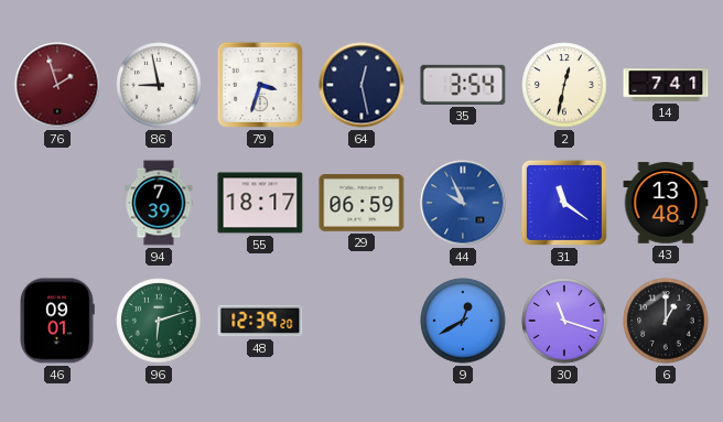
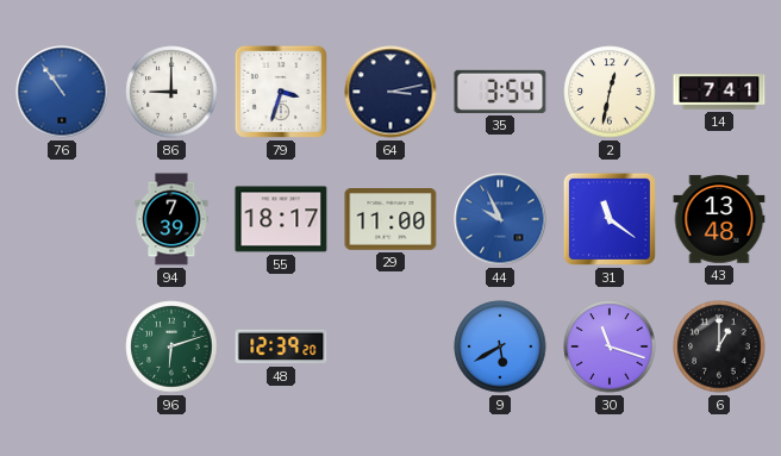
76: 1:57 -> 10:54
76 dial: burgundy -> blue
86: 8:58 -> 9:00
64: 12:28 -> 3:13
29: 06:59 -> 11:00
46: 09:01 -> none
9: 12:40 -> 5:40
